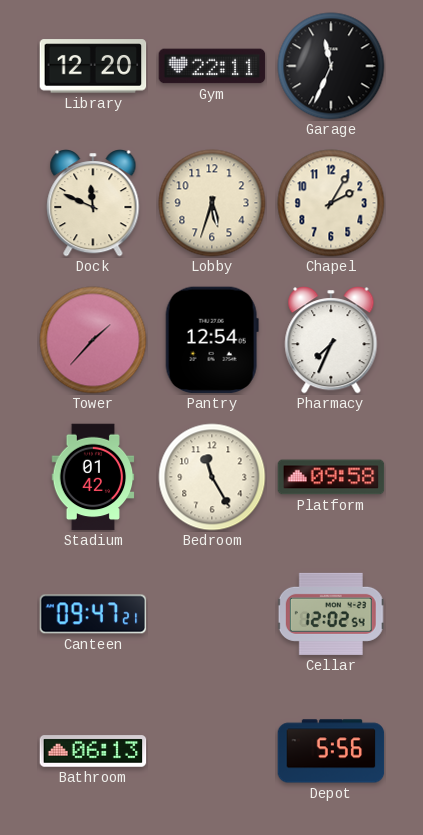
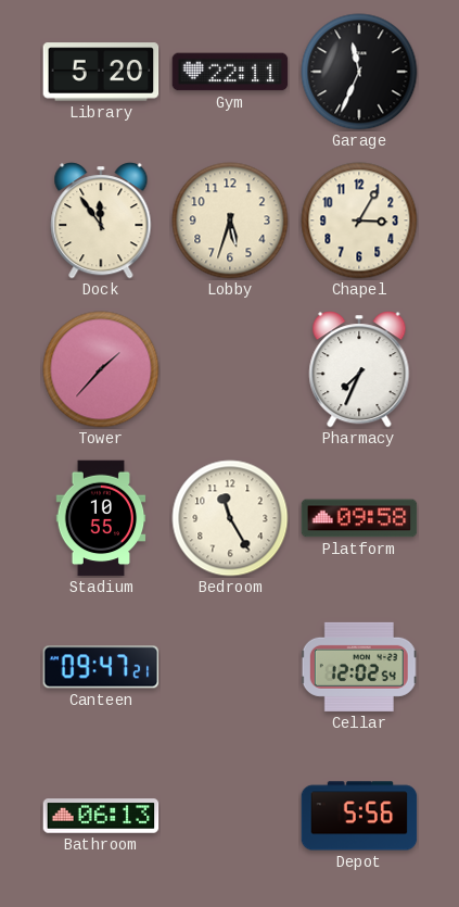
Library: 12:20 -> 5:20
Dock: 11:49 -> 11:54
Chapel: 2:05 -> 3:05
Pantry: 12:54 -> none
Stadium: 01:42 -> 10:55
